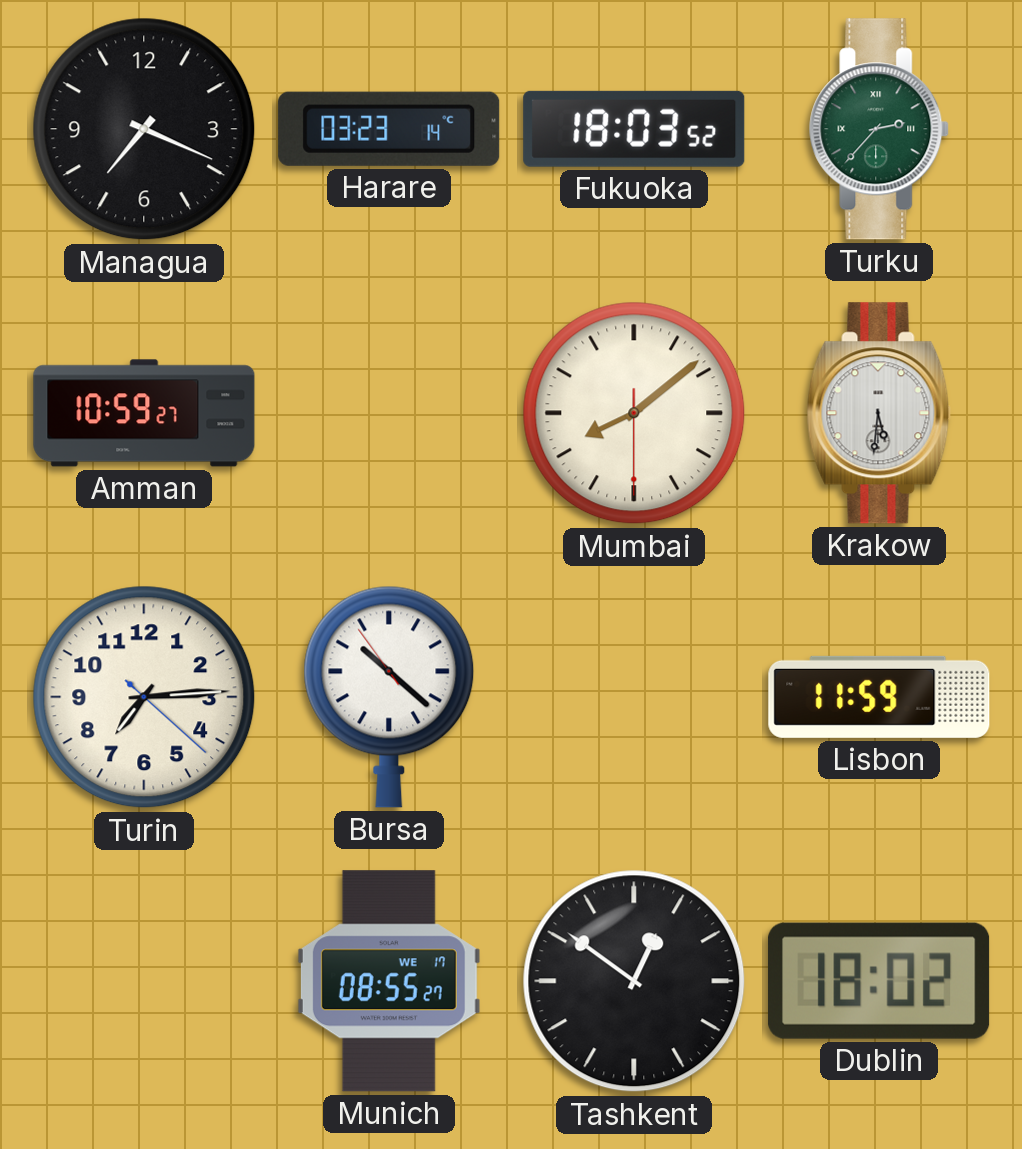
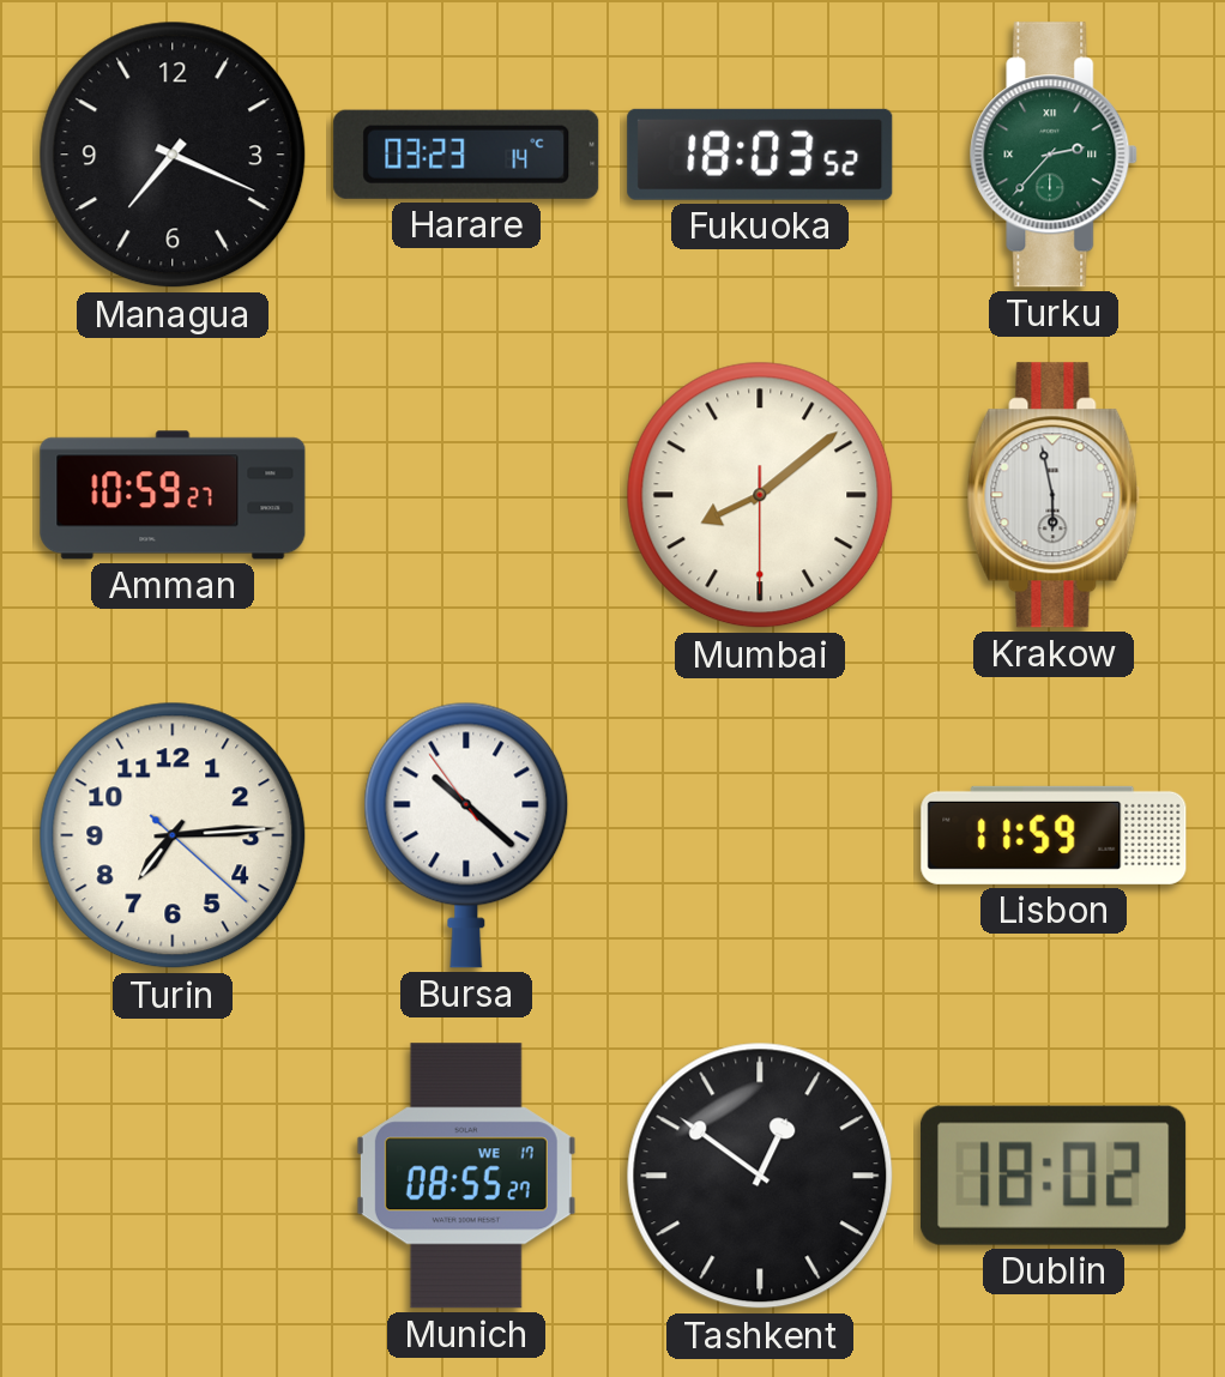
Krakow: 5:31 -> 5:58
